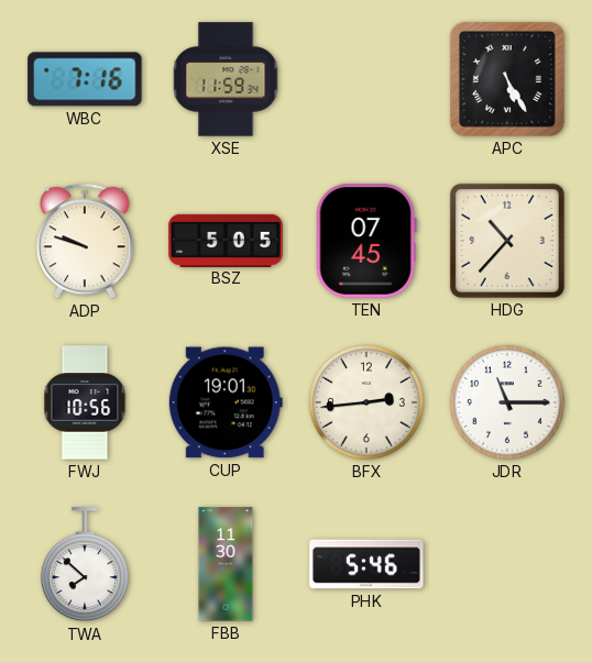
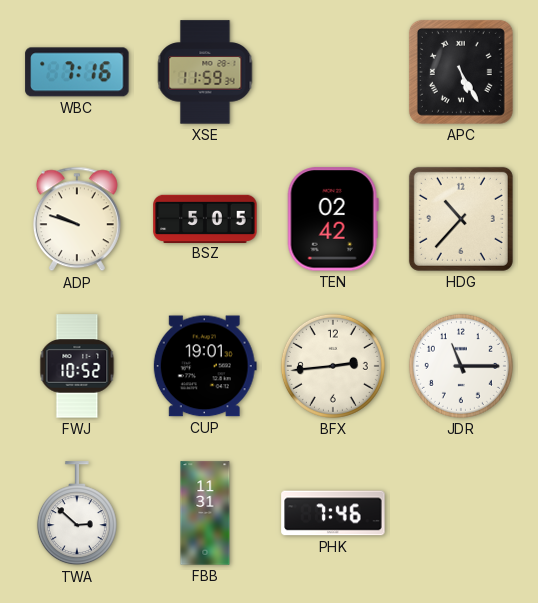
TEN: 07:45 -> 02:42
FWJ: 10:56 -> 10:52
TWA: 7:52 -> 2:52
FBB: 11:30 -> 11:31
PHK: 5:46 -> 7:46
